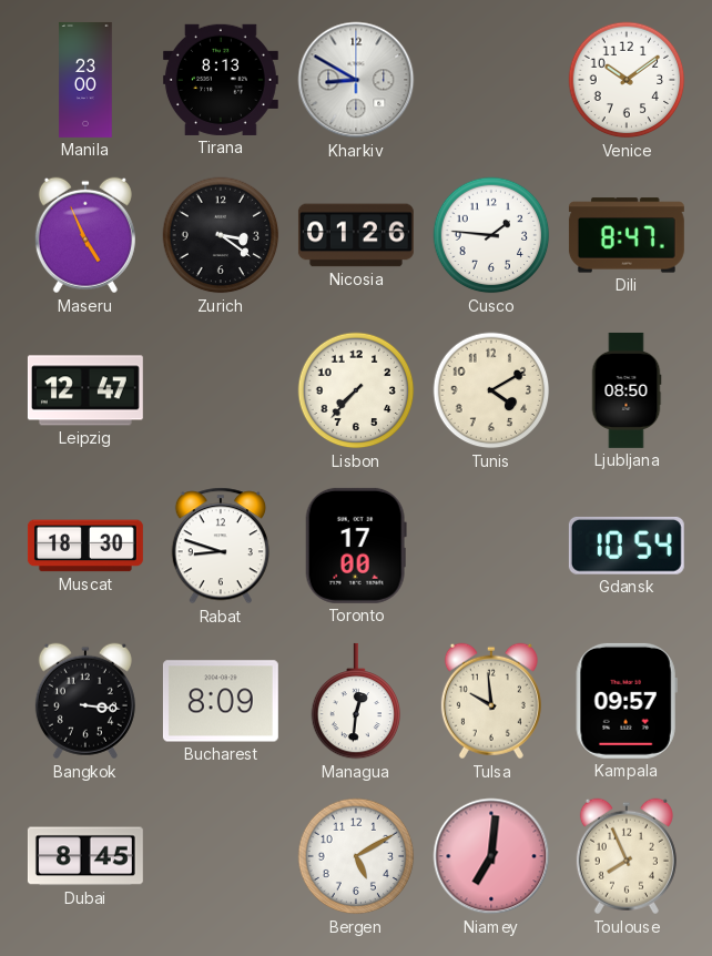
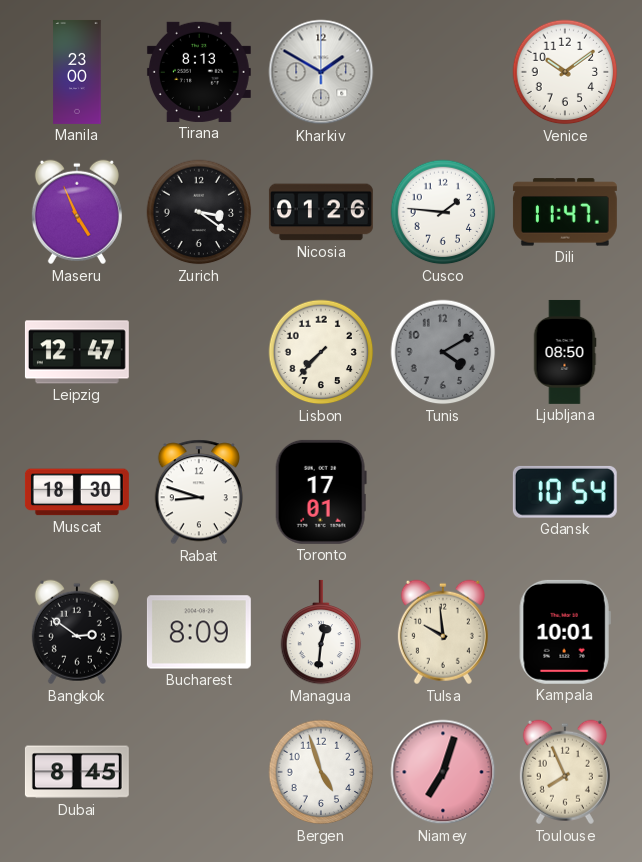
Kharkiv: 8:50 -> 1:50
Dili: 8:47 -> 11:47
Tunis dial: cream -> grey
Toronto: 17:00 -> 17:01
Bangkok: 3:16 -> 2:51
Kampala: 09:57 -> 10:01
Bergen: 5:10 -> 4:57
Niamey: 7:01 -> 7:03
